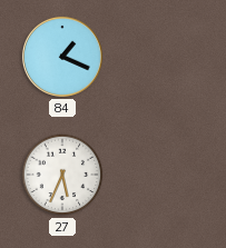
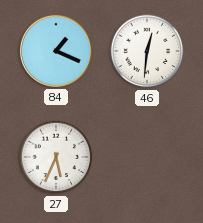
46: none -> 12:31
